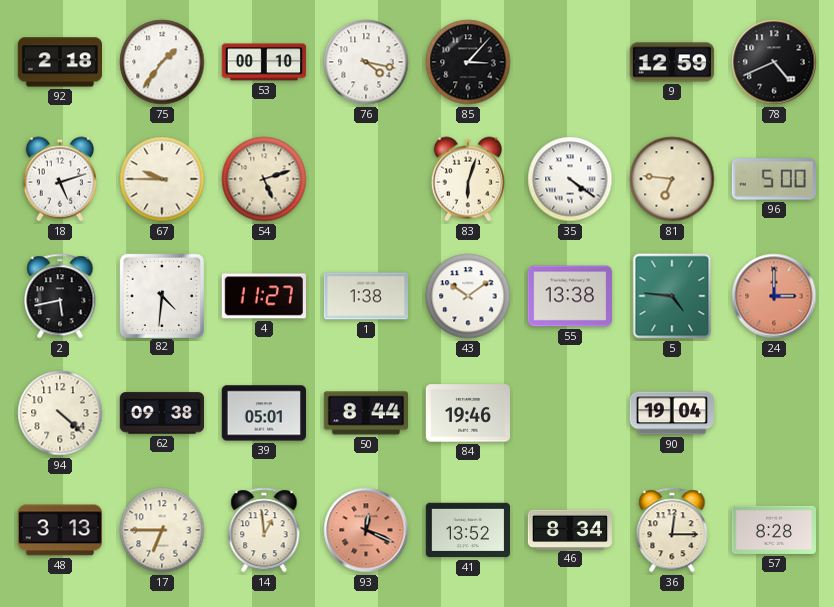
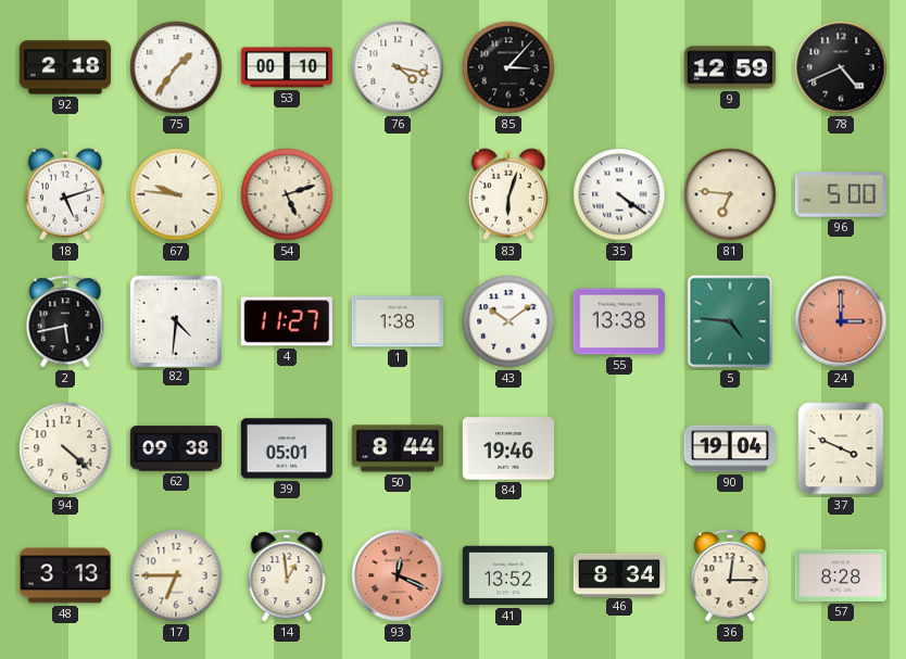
67: 9:45 -> 9:46
37: none -> 3:49
